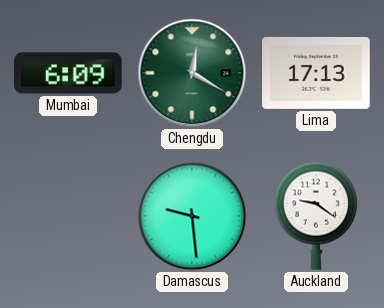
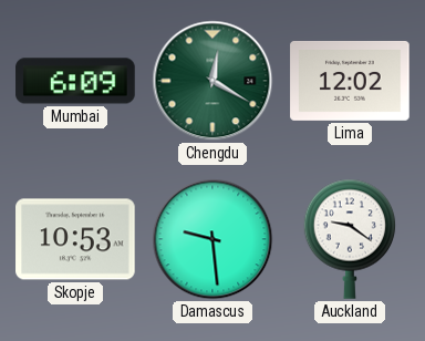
Lima: 17:13 -> 12:02
Skopje: none -> 10:53
